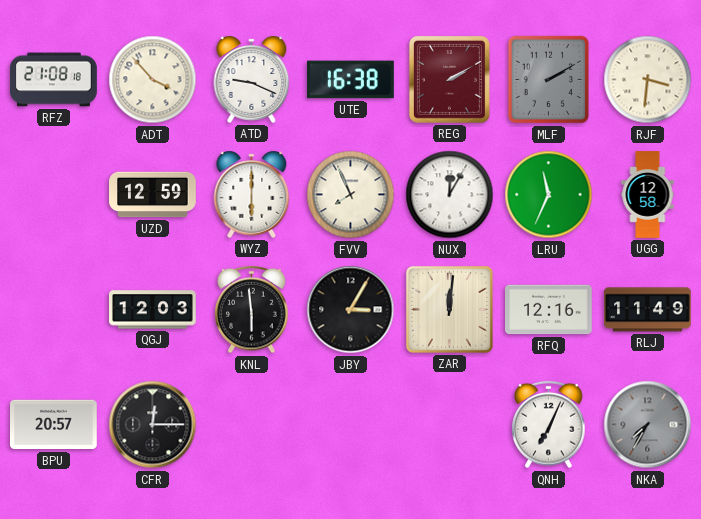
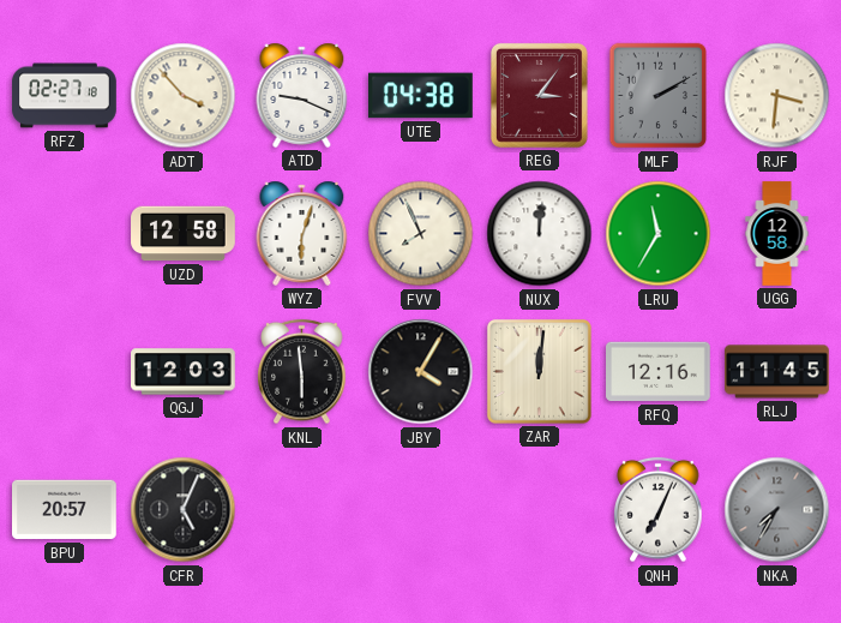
RFZ: 21:08 -> 02:27
UTE: 16:38 -> 04:38
REG: 2:10 -> 3:06
UZD: 12:59 -> 12:58
WYZ: 6:00 -> 6:03
NUX: 12:05 -> 12:01
LRU: 11:34 -> 11:35
JBY: 3:05 -> 4:05
RLJ: 11:49 -> 11:45
CFR: 12:15 -> 5:04
